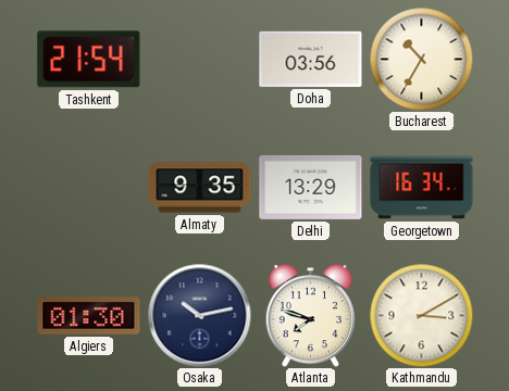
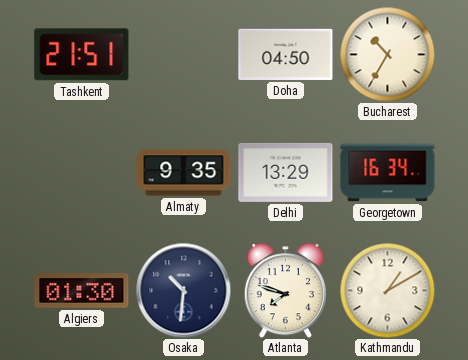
Tashkent: 21:54 -> 21:51
Doha: 03:56 -> 04:50
Osaka: 10:13 -> 10:31
Kathmandu: 3:10 -> 1:10
